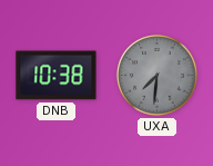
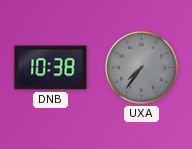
UXA: 7:31 -> 7:36
